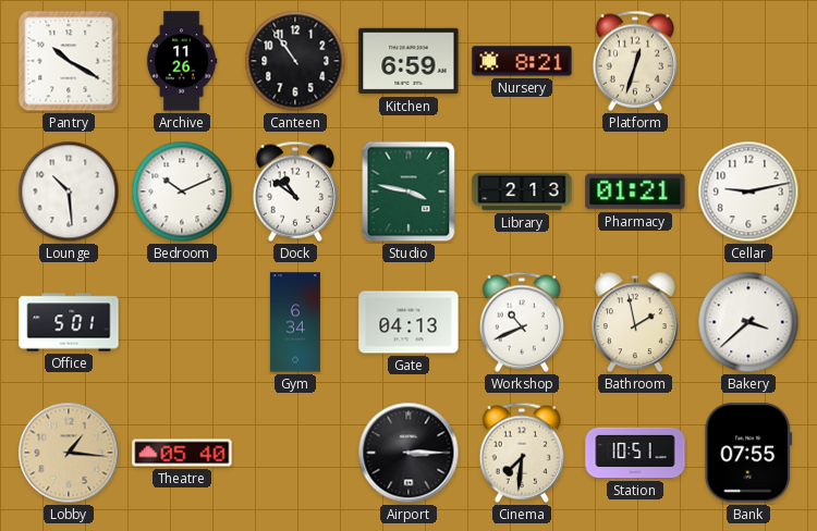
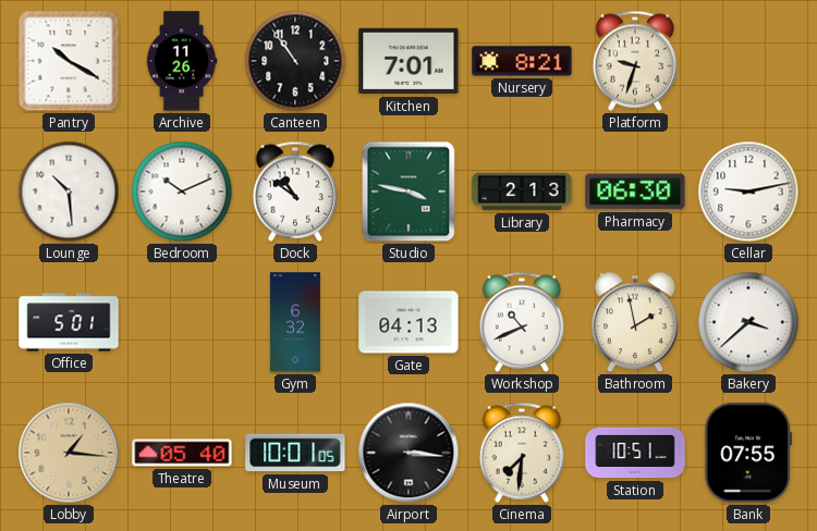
Kitchen: 6:59 -> 7:01
Platform: 12:33 -> 9:33
Pharmacy: 01:21 -> 06:30
Gym: 6:34 -> 6:32
Museum: none -> 10:01
Airport: 3:15 -> 3:16
